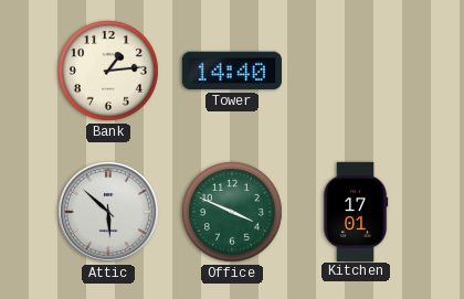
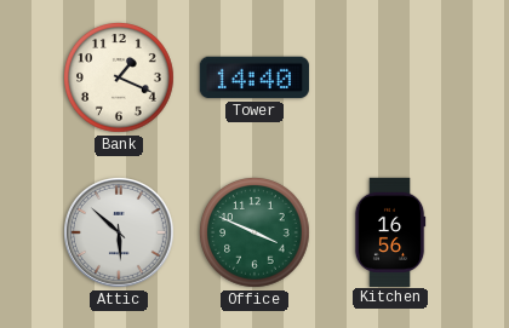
Bank: 1:14 -> 1:19
Kitchen: 17:01 -> 16:56
